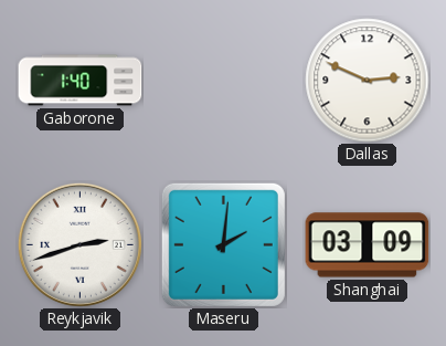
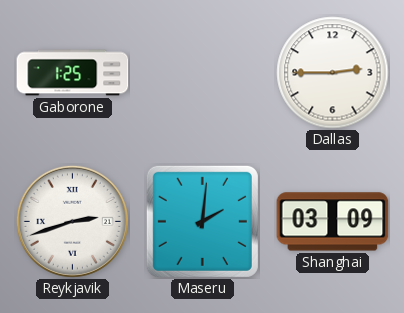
Gaborone: 1:40 -> 1:25
Dallas: 2:49 -> 2:45
